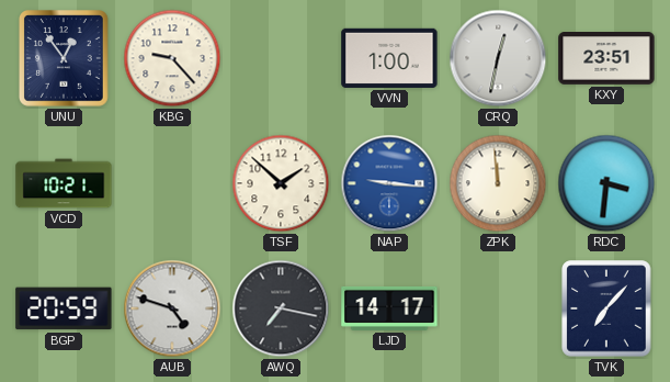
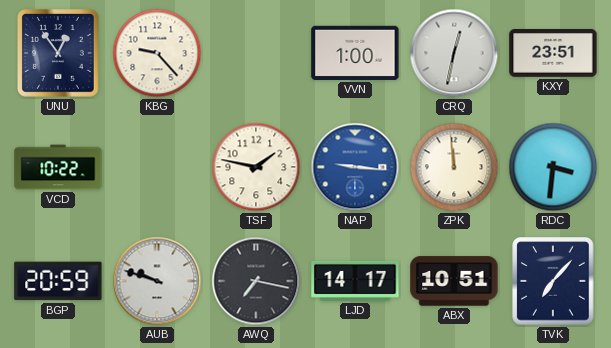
VCD: 10:21 -> 10:22
TSF: 1:52 -> 1:47
AUB: 4:48 -> 9:48
ABX: none -> 10:51
